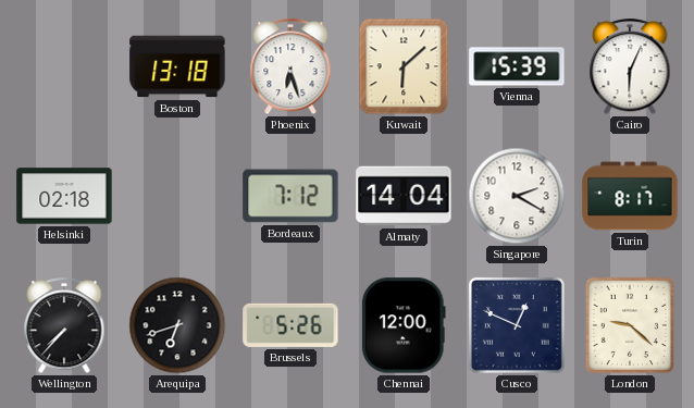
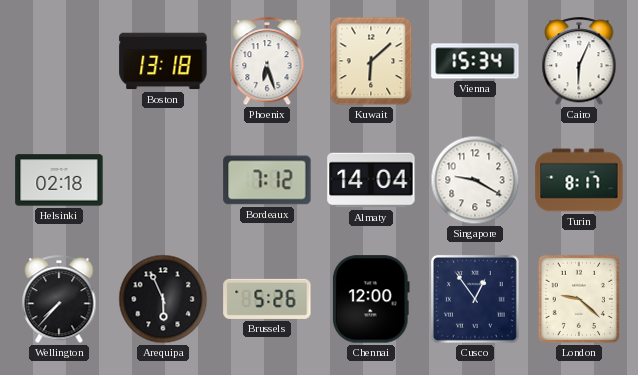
Vienna: 15:39 -> 15:34
Singapore: 2:20 -> 9:20
Arequipa: 6:42 -> 5:56
Cusco: 12:49 -> 12:54
